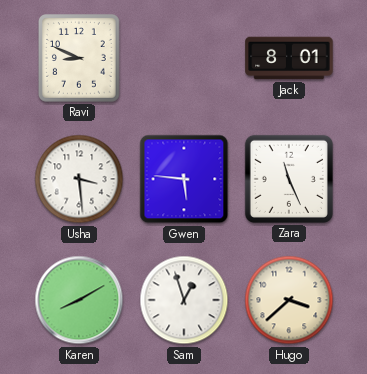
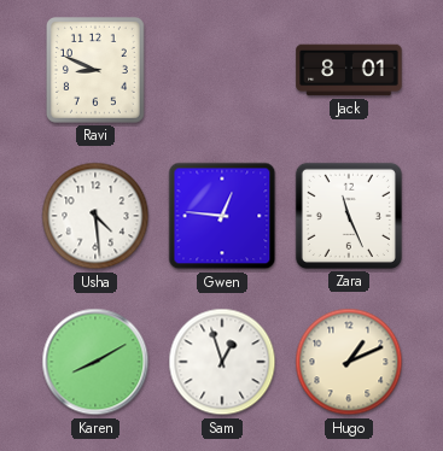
Usha: 3:29 -> 4:29
Gwen: 5:46 -> 12:46
Hugo: 3:38 -> 1:11
